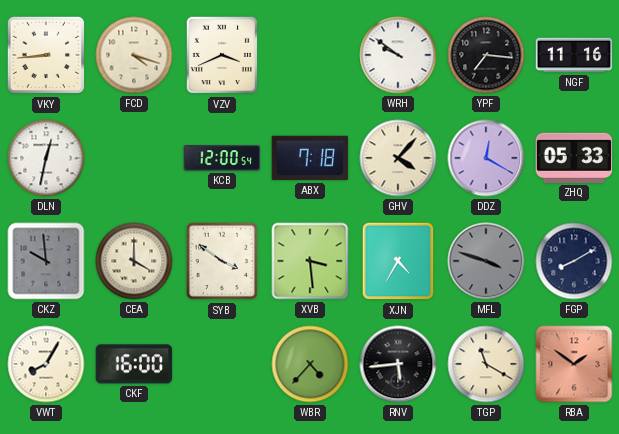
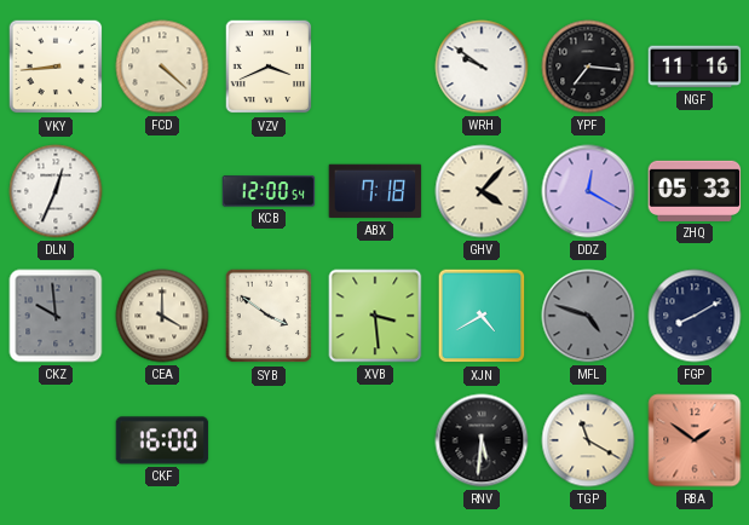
FCD: 4:18 -> 4:22
DLN: 12:32 -> 12:34
XJN: 4:35 -> 4:40
MFL: 3:48 -> 4:48
VWT: 8:05 -> none
WBR: 4:37 -> none
RNV: 5:44 -> 5:31
